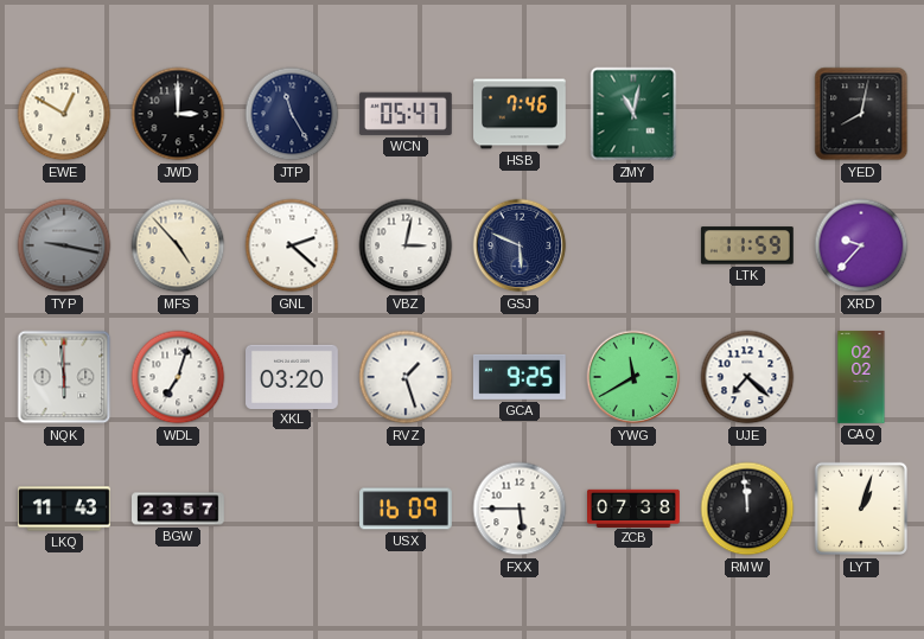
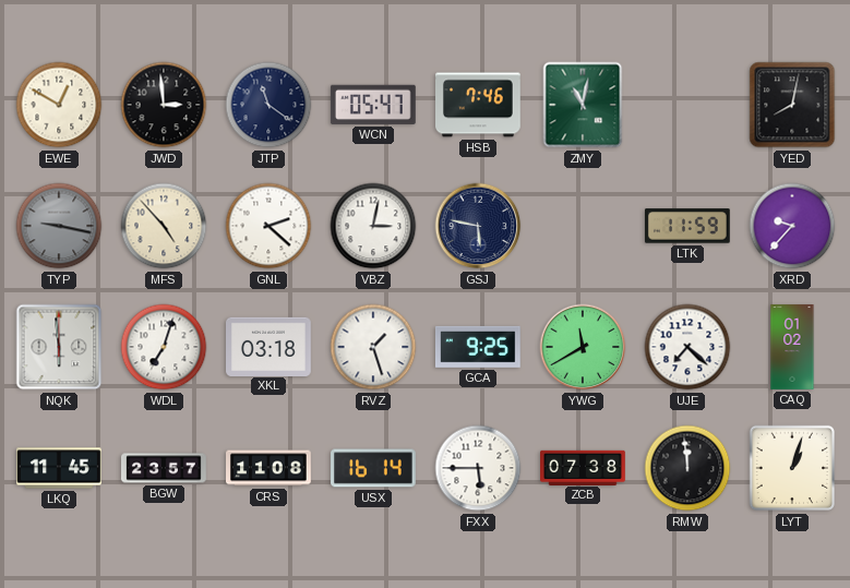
JWD: 3:00 -> 2:59
JTP: 11:25 -> 11:21
GSJ: 5:49 -> 5:47
XKL: 03:20 -> 03:18
CAQ: 02:02 -> 01:02
LKQ: 11:43 -> 11:45
CRS: none -> 11:08
USX: 16:09 -> 16:14
